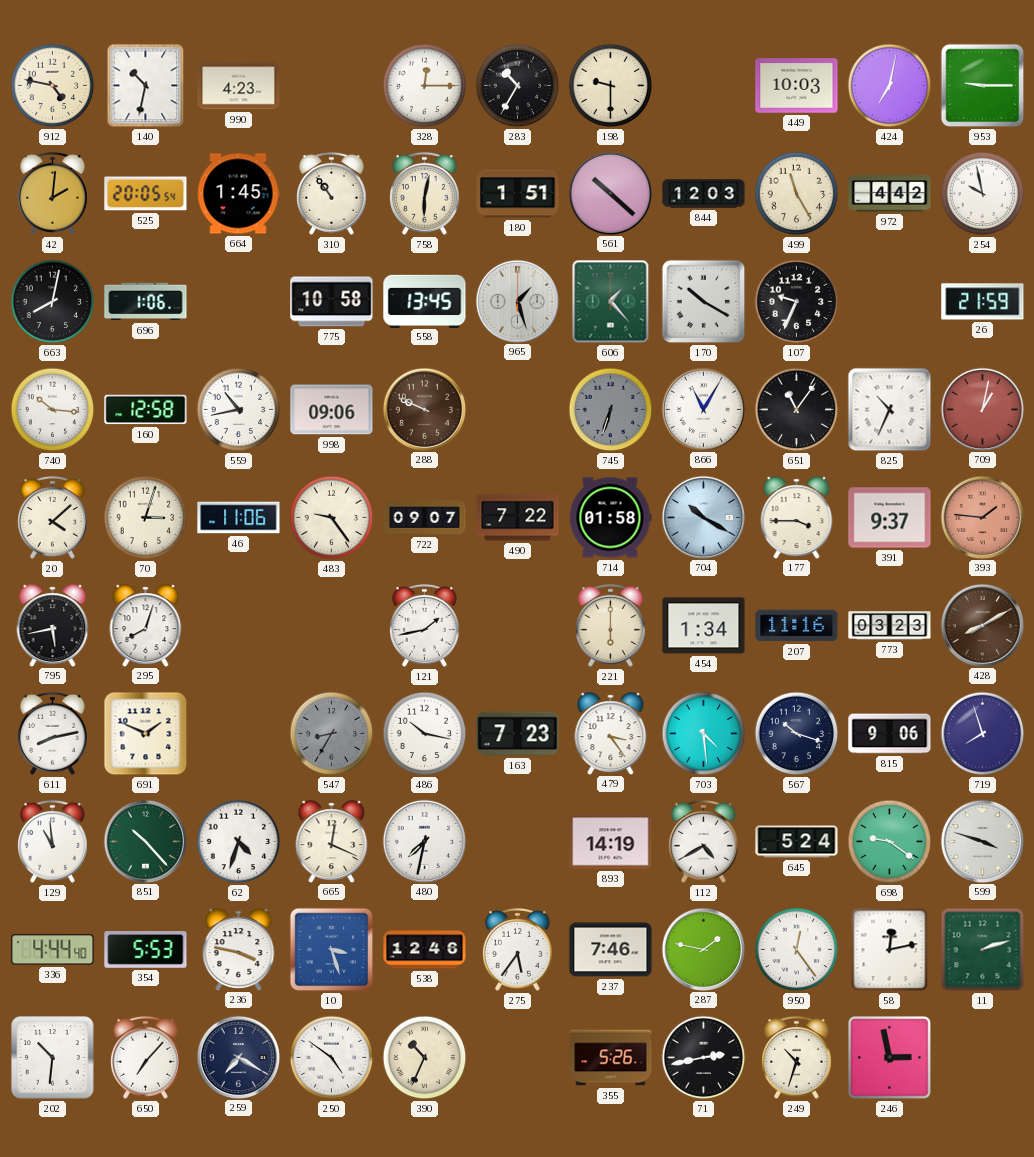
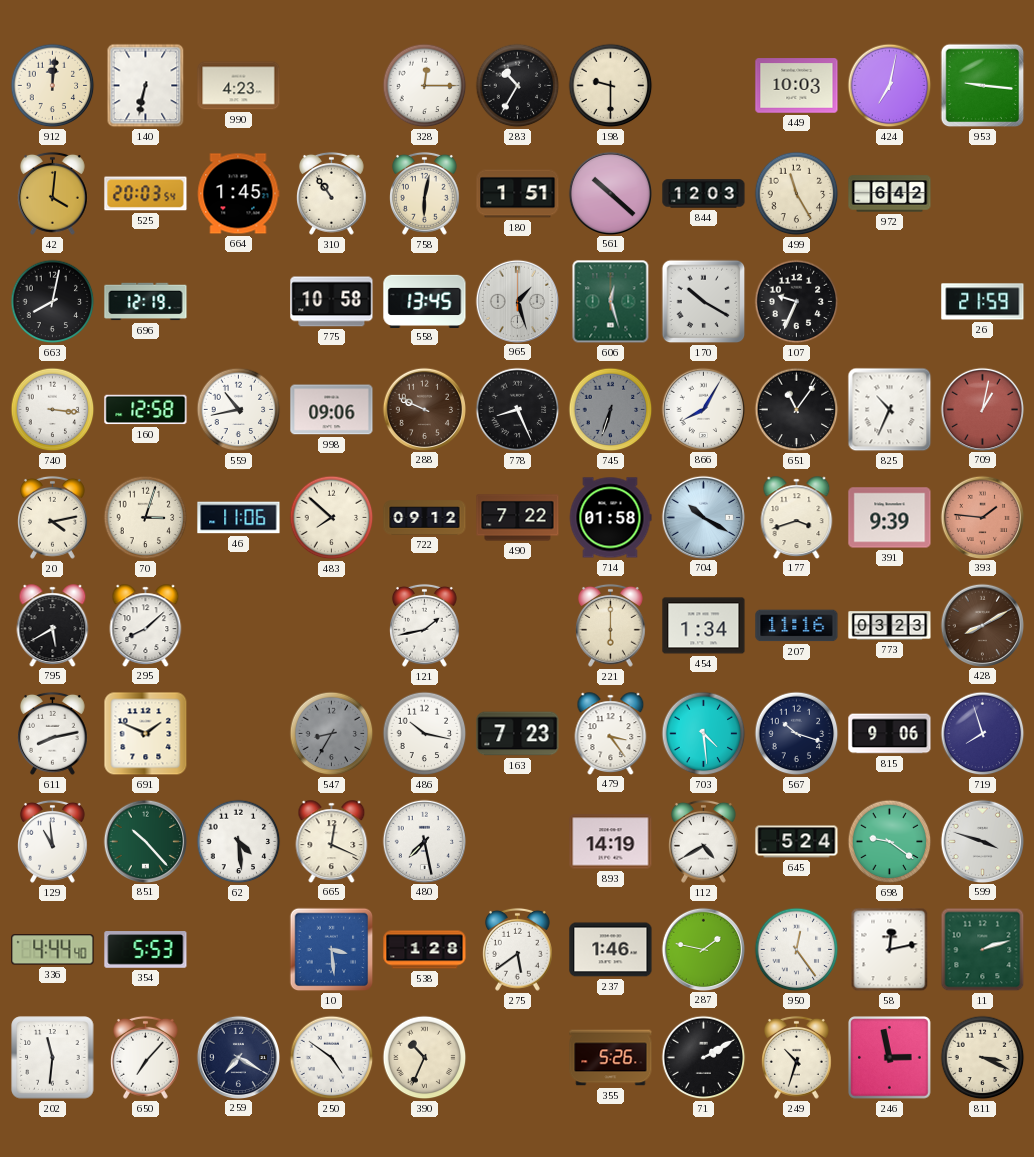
912: 4:47 -> 12:01
140: 10:32 -> 6:32
953: 9:15 -> 9:16
42: 2:01 -> 4:01
525: 20:05 -> 20:03
972: 4:42 -> 6:42
254: 9:58 -> none
696: 1:06 -> 12:19
606: 1:23 -> 12:27
740: 10:16 -> 3:16
778: none -> 8:26
866: 11:05 -> 8:05
20: 4:08 -> 4:13
483: 9:24 -> 7:52
722: 09:07 -> 09:12
177: 3:45 -> 3:42
391: 9:37 -> 9:39
795: 5:43 -> 5:40
295: 8:03 -> 8:08
62: 4:33 -> 4:29
480: 7:32 -> 7:28
236: 3:47 -> none
10: 3:27 -> 3:29
538: 12:46 -> 1:28
275: 5:36 -> 5:39
237: 7:46 -> 1:46
202: 10:31 -> 11:31
71: 2:43 -> 2:10
811: none -> 3:19
